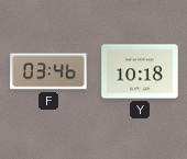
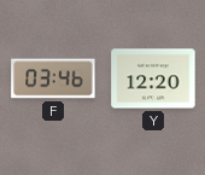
Y: 10:18 -> 12:20
